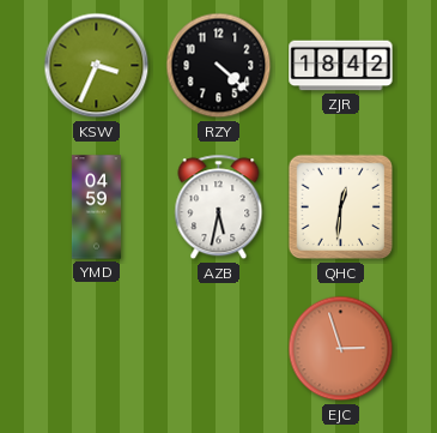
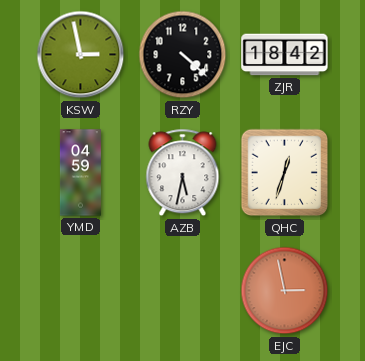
KSW: 3:34 -> 2:58
QHC: 12:31 -> 12:33
EJC: 2:57 -> 2:58
